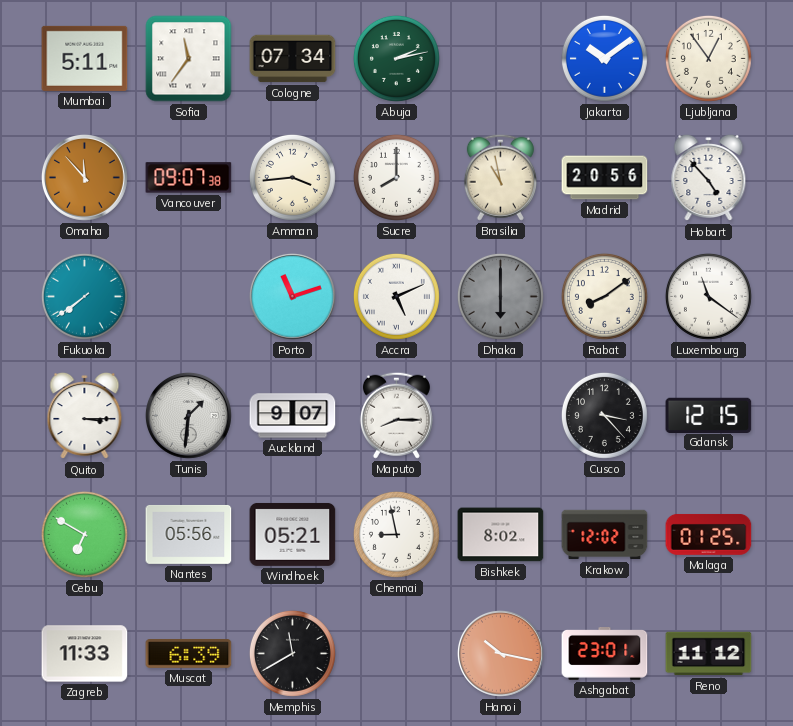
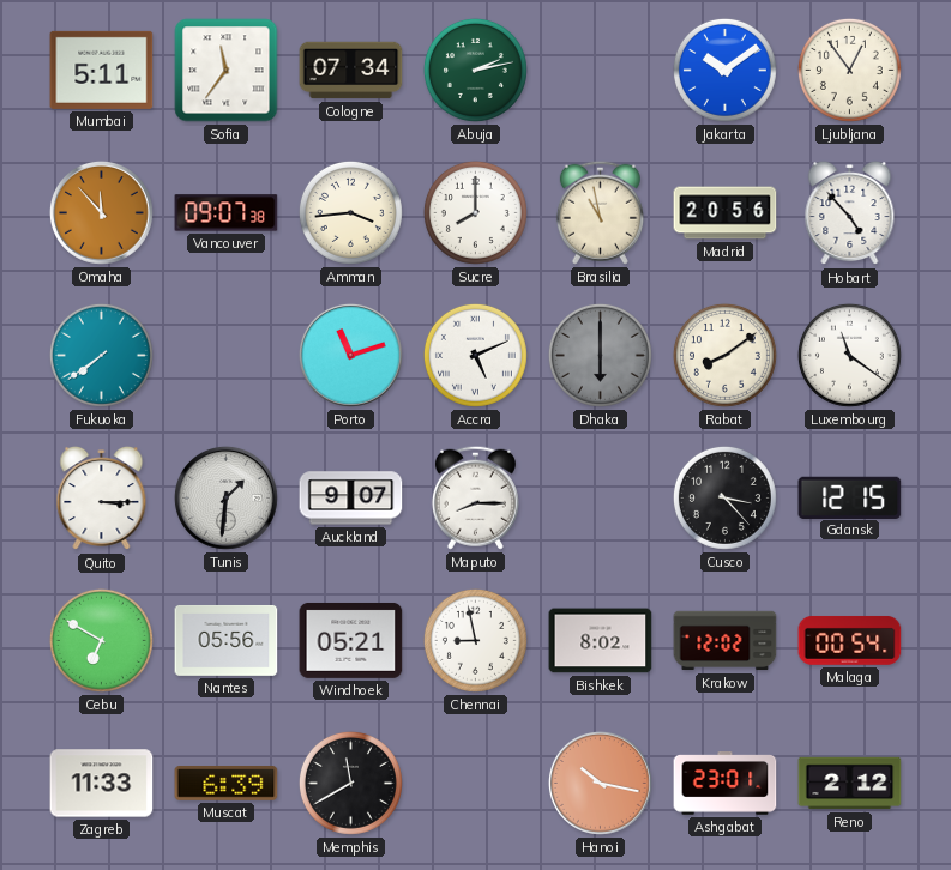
Malaga: 01:25 -> 00:54
Reno: 11:12 -> 2:12
